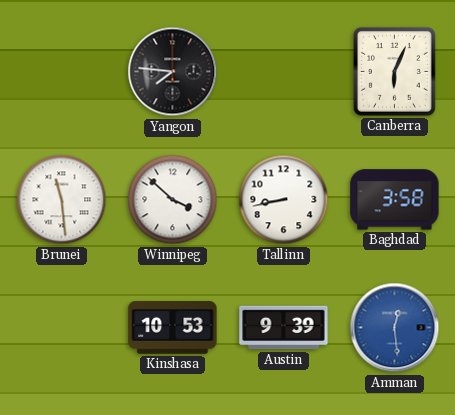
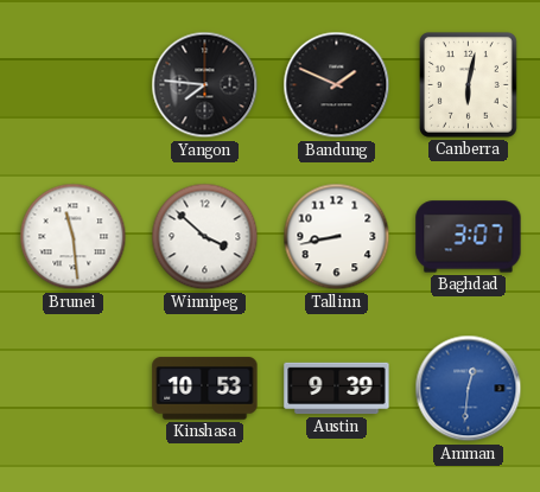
Bandung: none -> 1:49
Canberra: 6:04 -> 6:02
Baghdad: 3:58 -> 3:07
Amman: 12:29 -> 12:31
